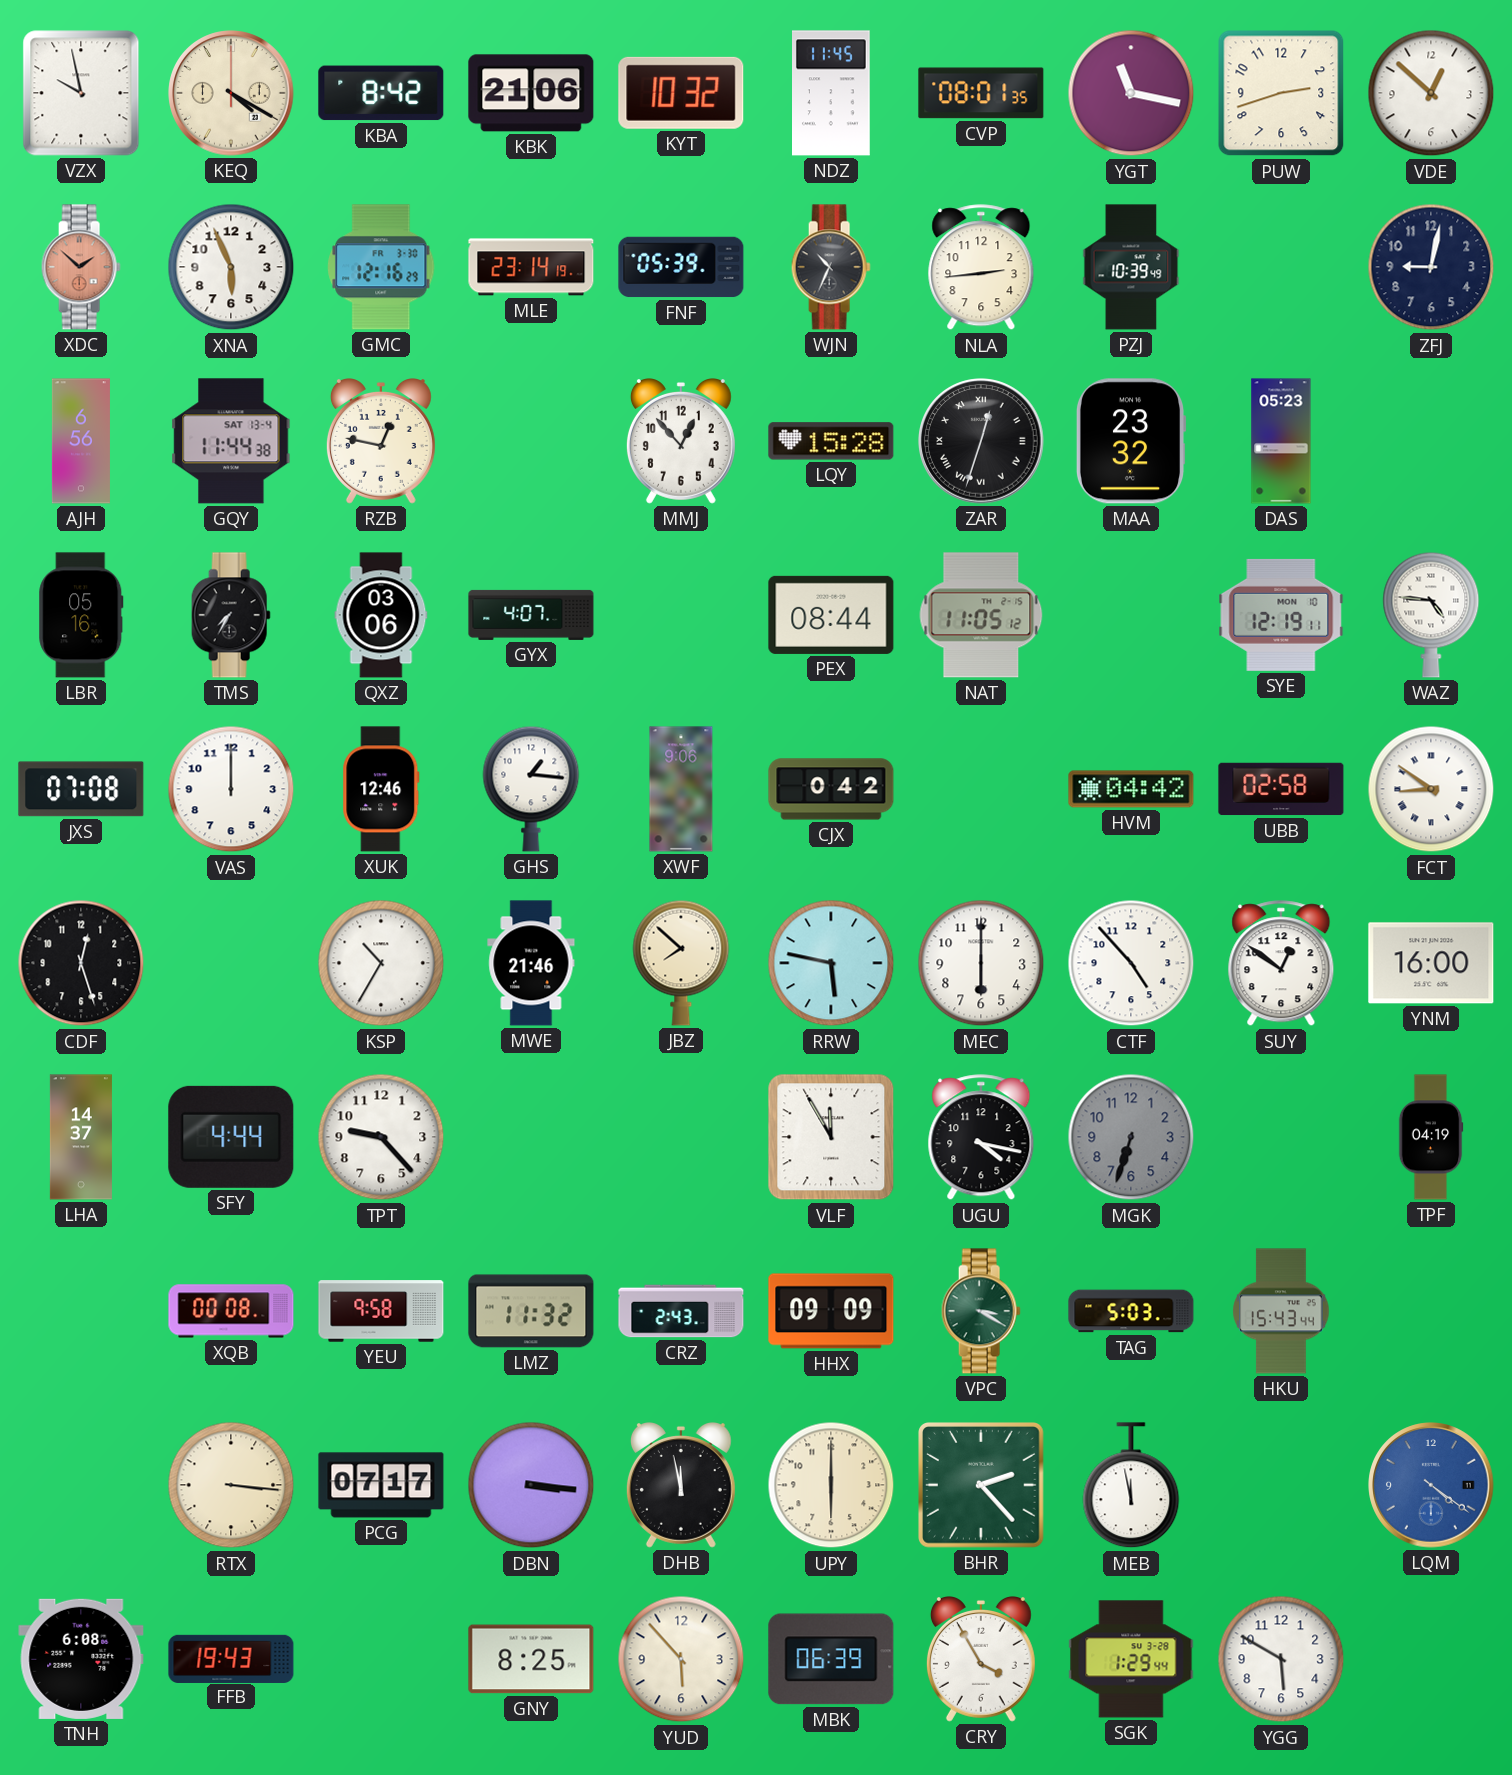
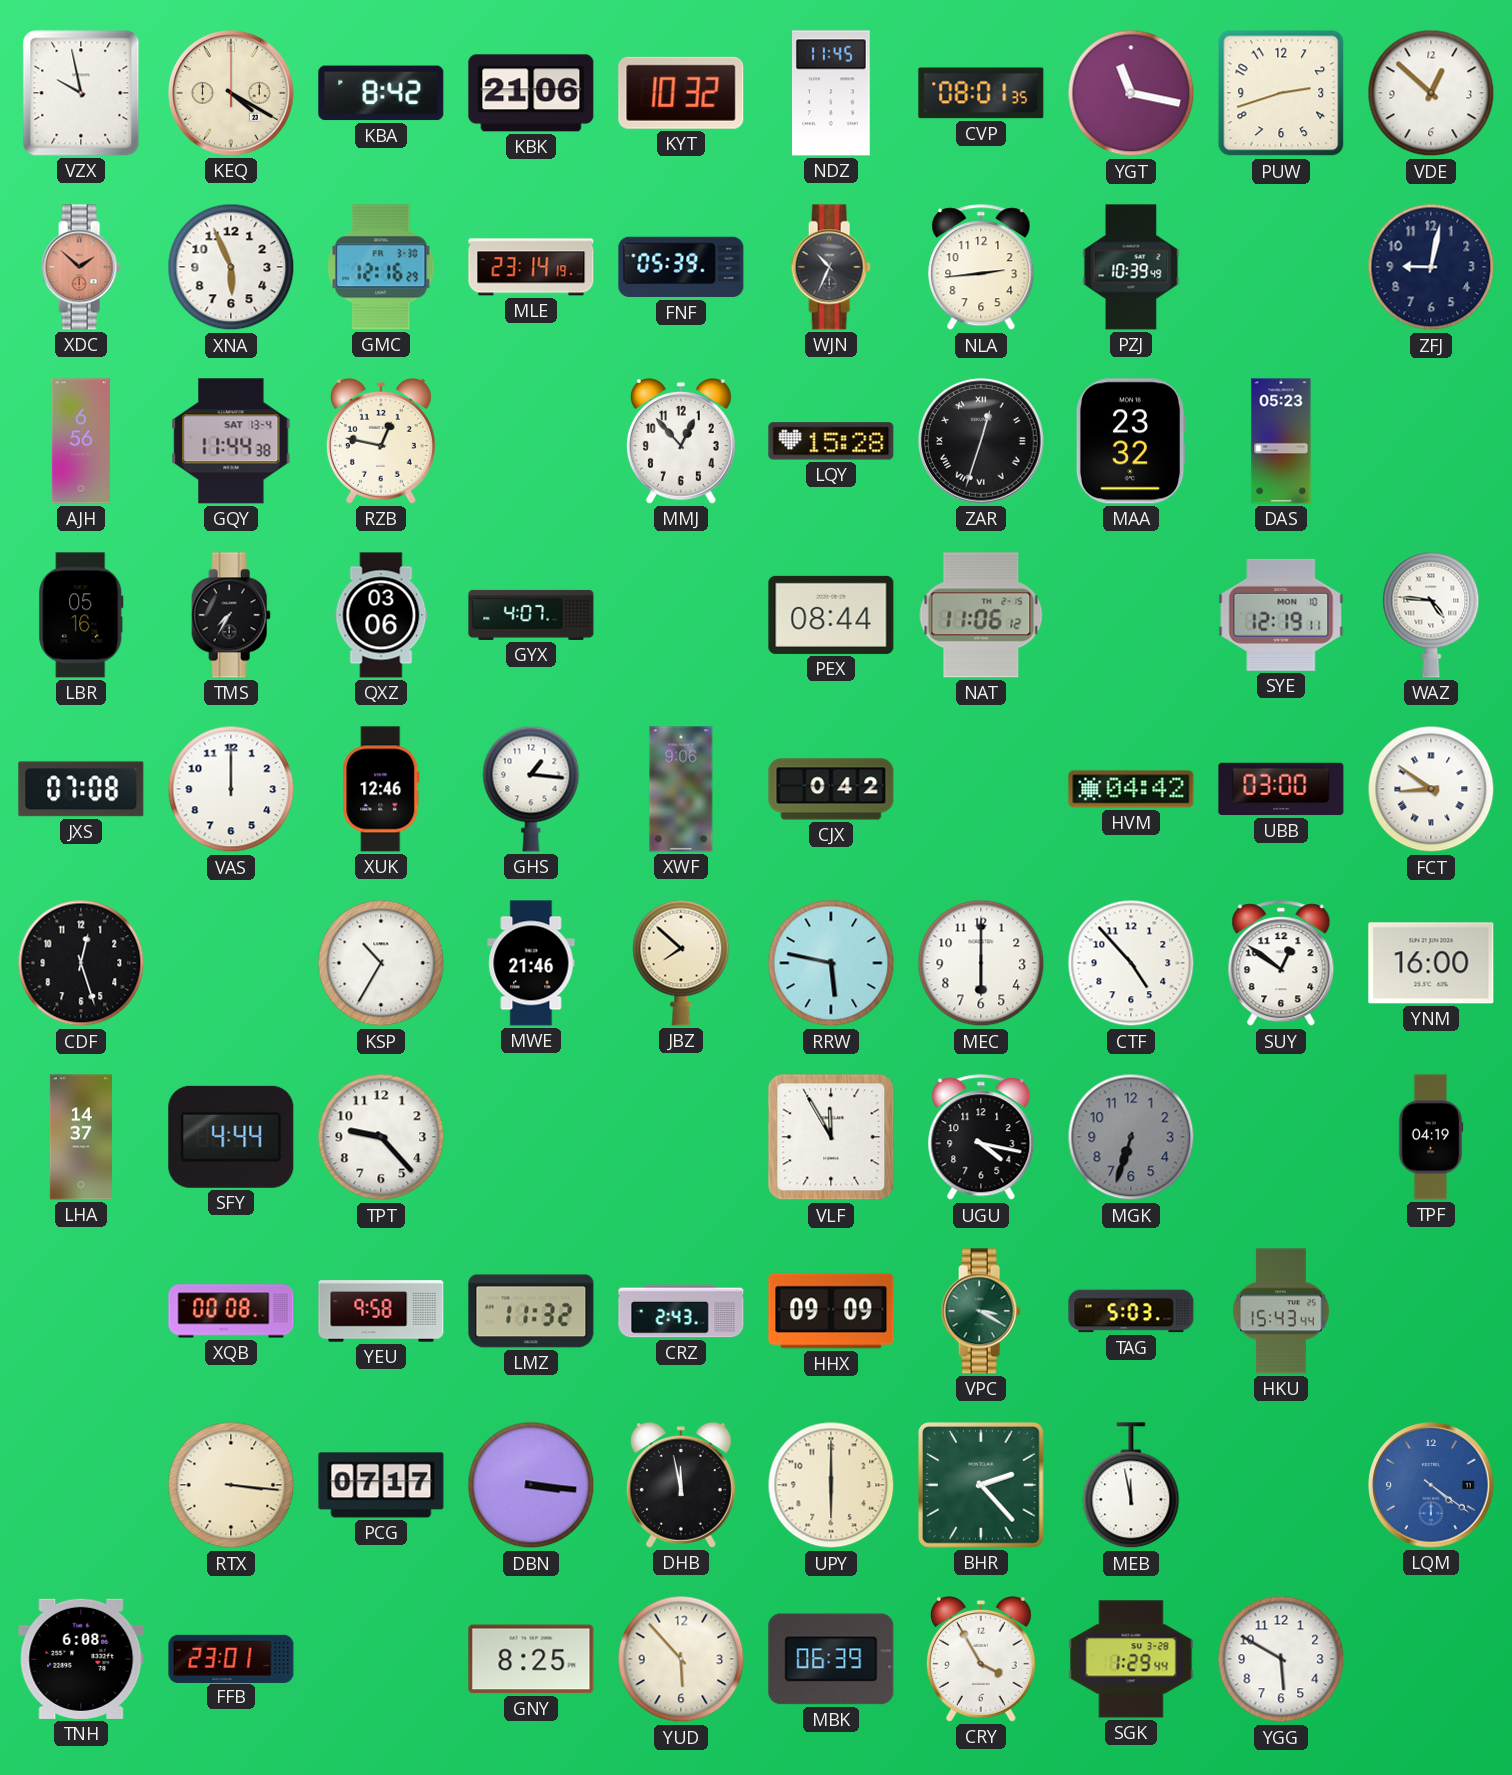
NAT: 11:05 -> 11:06
UBB: 02:58 -> 03:00
FFB: 19:43 -> 23:01
